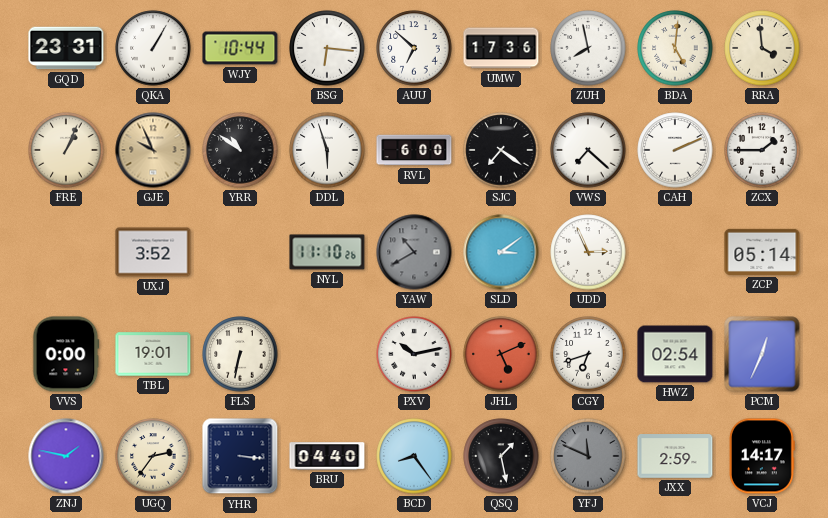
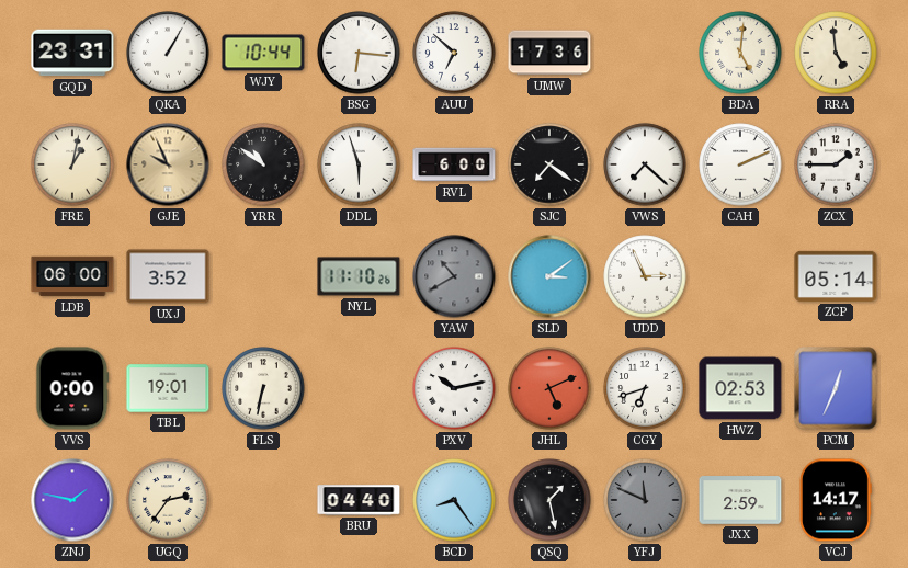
ZUH: 7:58 -> none
RRA: 3:59 -> 4:59
FRE: 1:04 -> 1:02
LDB: none -> 06:00
HWZ: 02:54 -> 02:53
YHR: 3:16 -> none
